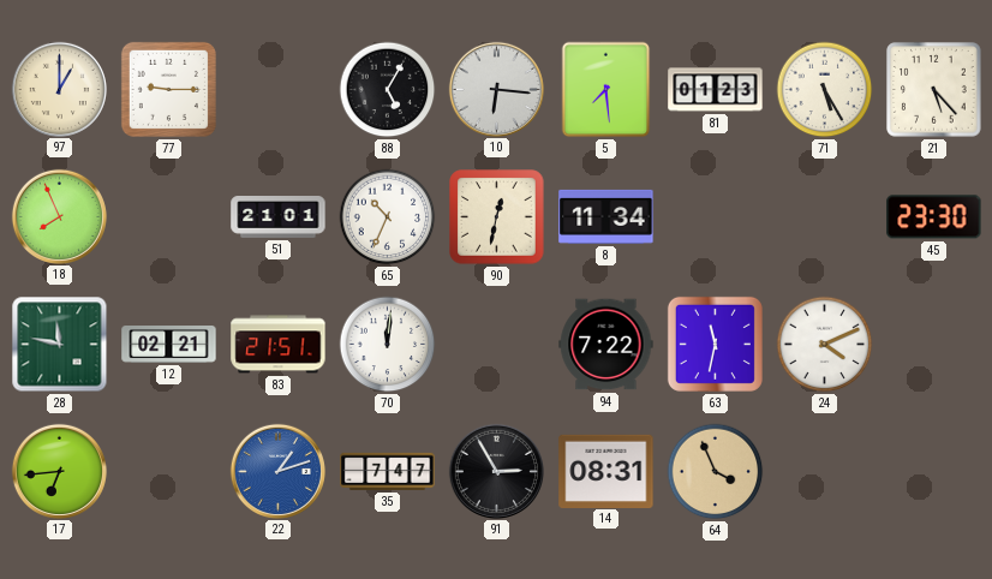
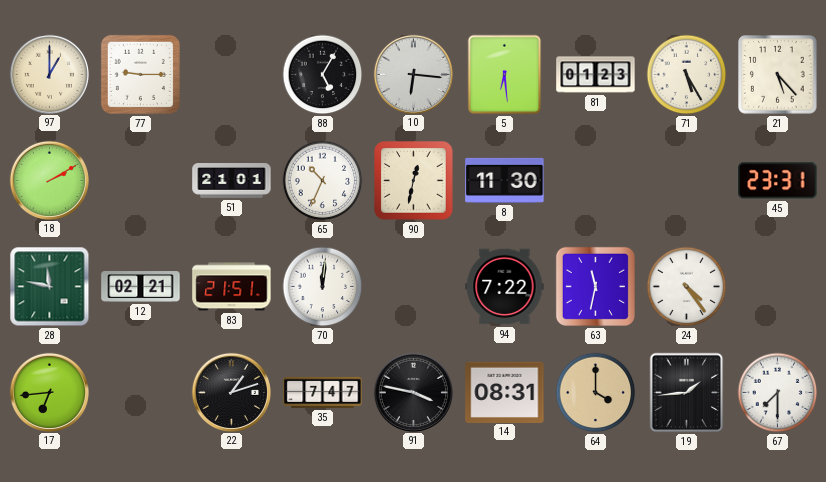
5: 7:29 -> 6:29
18: 7:56 -> 2:10
8: 11:34 -> 11:30
45: 23:30 -> 23:31
24: 4:11 -> 4:24
22 dial: blue -> black
91: 2:55 -> 3:47
64: 3:56 -> 4:00
19: none -> 1:44
67: none -> 7:30
